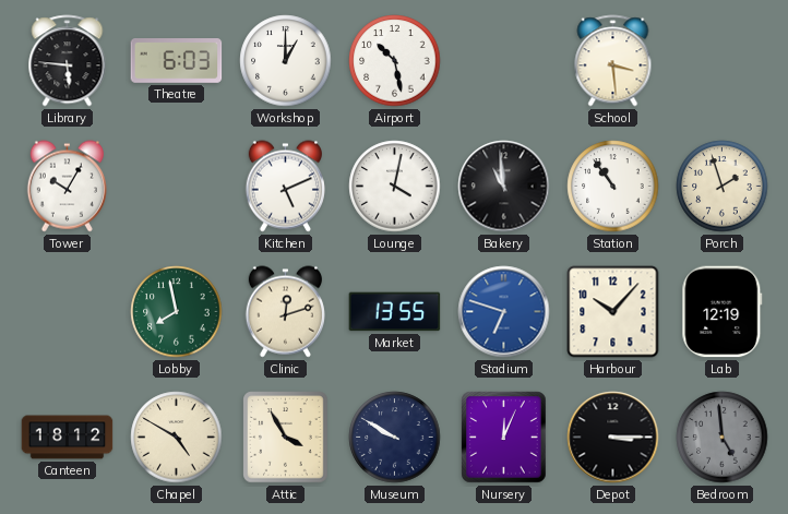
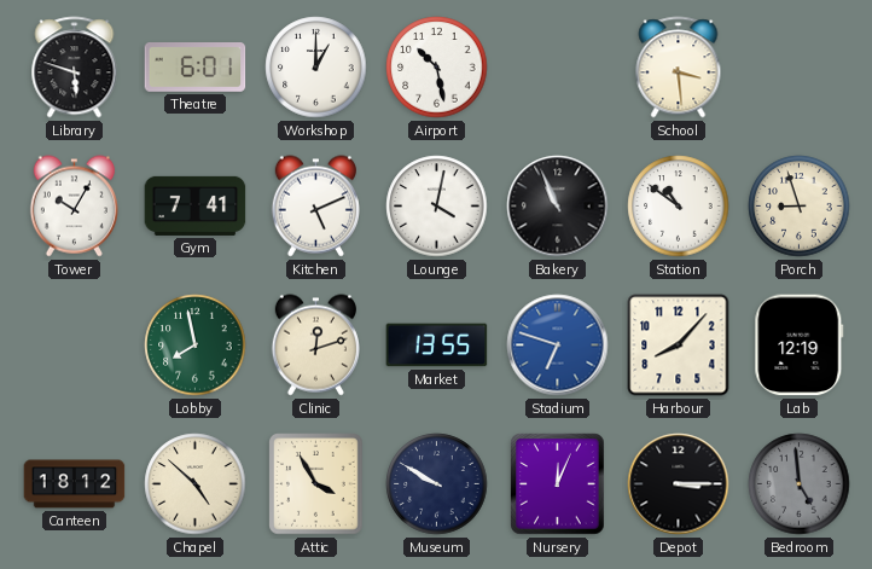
Library: 5:46 -> 5:48
Theatre: 6:03 -> 6:01
Gym: none -> 7:41
Bakery: 10:59 -> 10:56
Station: 10:54 -> 10:51
Porch: 1:57 -> 8:57
Harbour: 10:07 -> 8:07
Chapel: 4:50 -> 4:52
